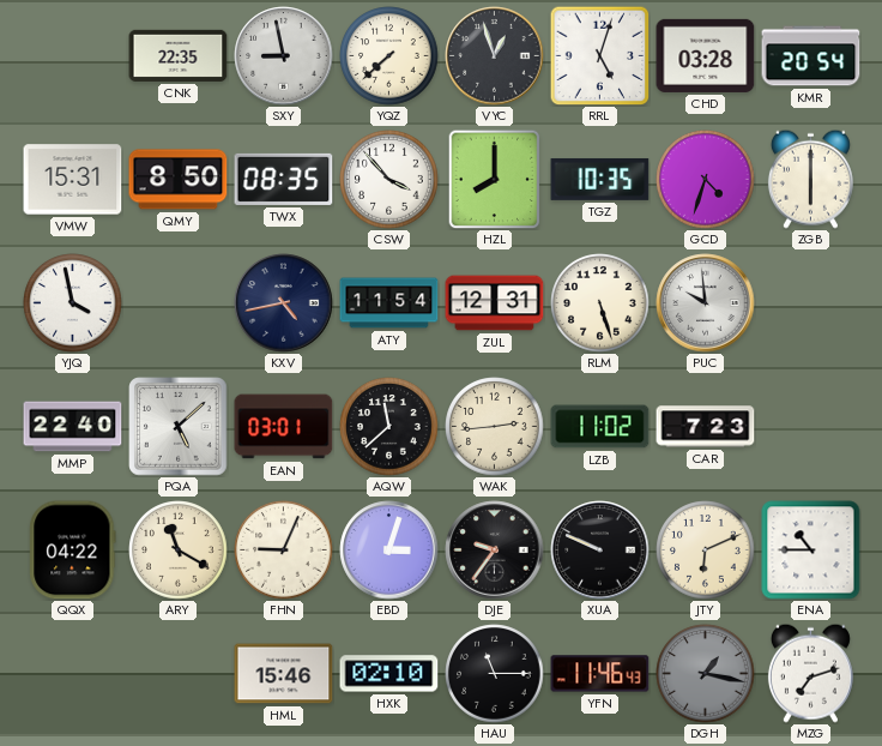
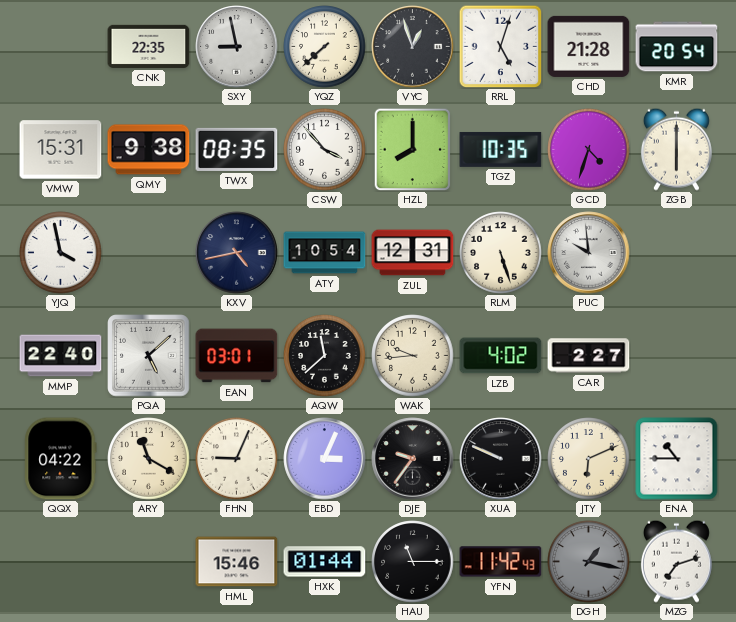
CHD: 03:28 -> 21:28
QMY: 8:50 -> 9:38
ATY: 11:54 -> 10:54
WAK: 2:44 -> 9:44
LZB: 11:02 -> 4:02
CAR: 7:23 -> 2:27
EBD: 3:03 -> 3:04
HXK: 02:10 -> 01:44
YFN: 11:46 -> 11:42
